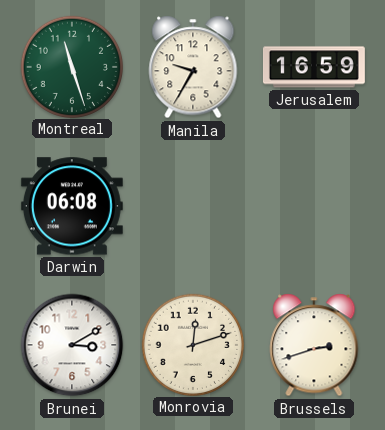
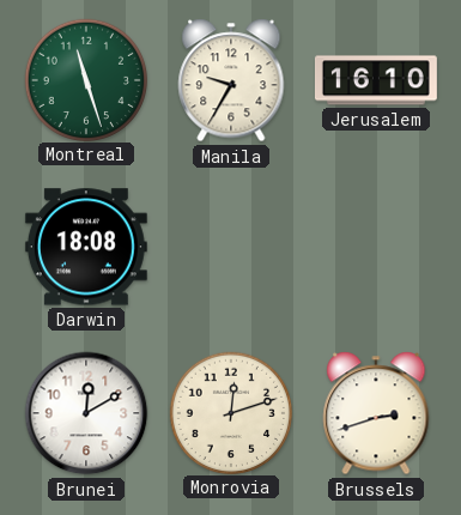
Jerusalem: 16:59 -> 16:10
Darwin: 06:08 -> 18:08
Brunei: 3:10 -> 12:10
